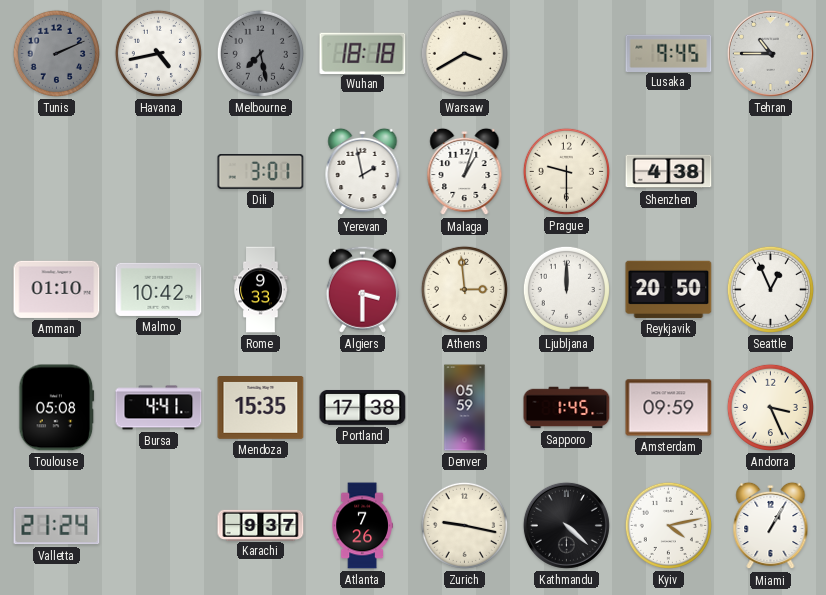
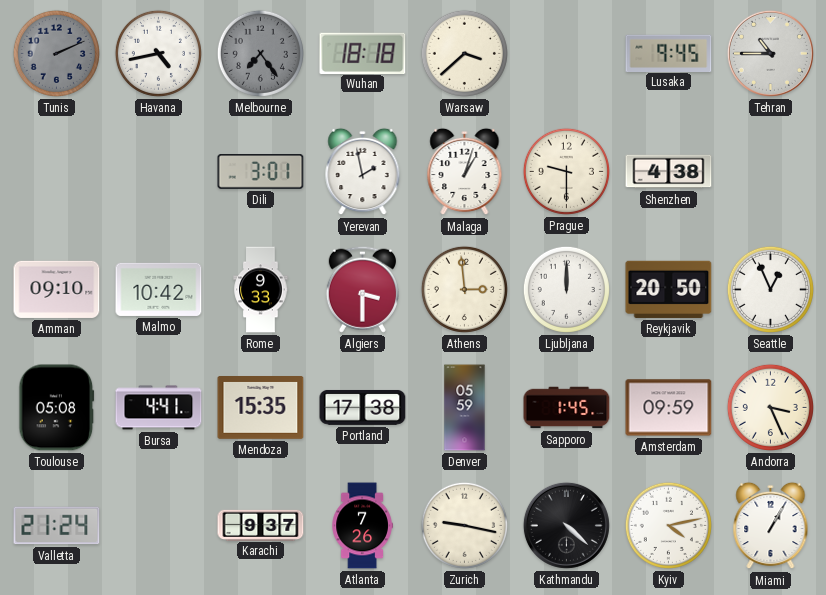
Melbourne: 7:28 -> 7:24
Warsaw: 3:40 -> 3:38
Amman: 01:10 -> 09:10
